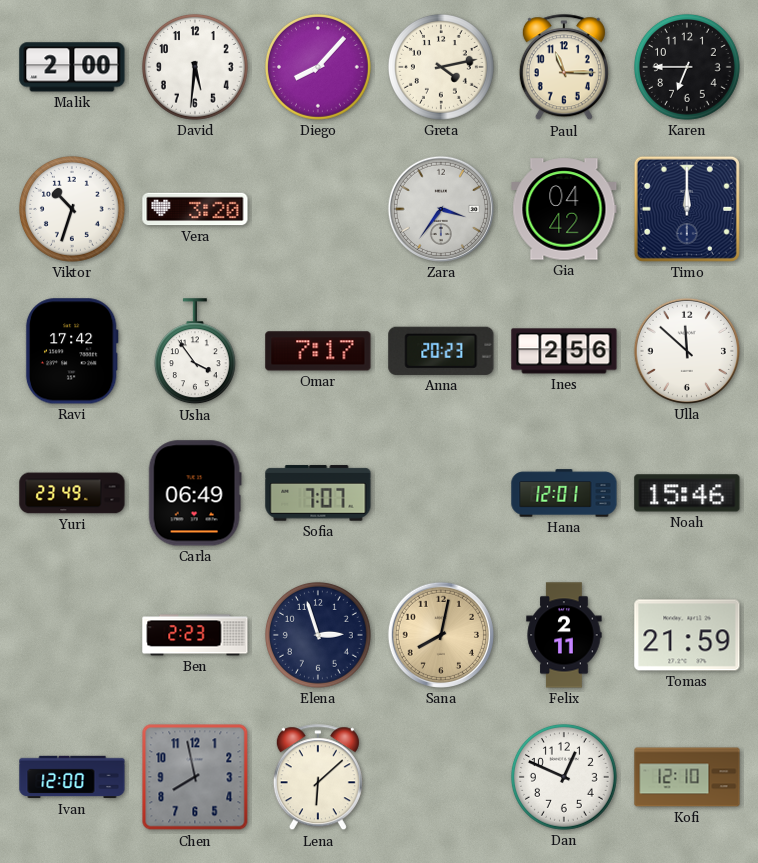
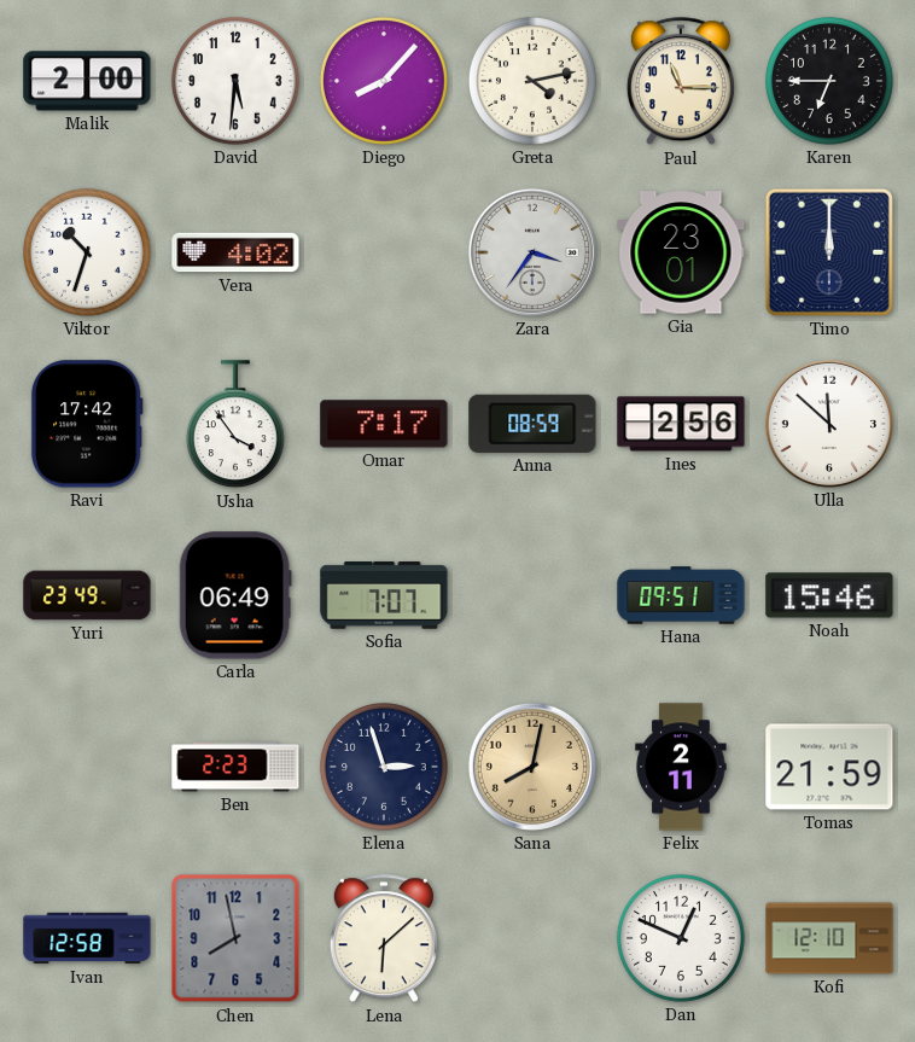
Vera: 3:20 -> 4:02
Gia: 04:42 -> 23:01
Anna: 20:23 -> 08:59
Hana: 12:01 -> 09:51
Ivan: 12:00 -> 12:58
